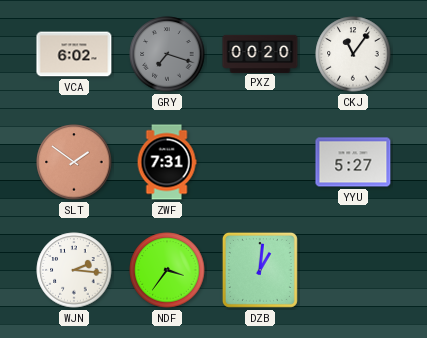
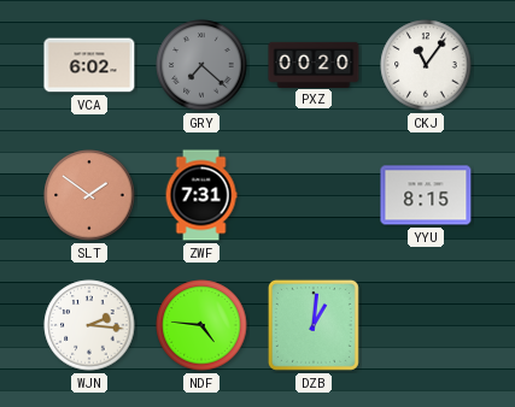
GRY: 7:18 -> 7:22
YYU: 5:27 -> 8:15
NDF: 3:36 -> 4:46
